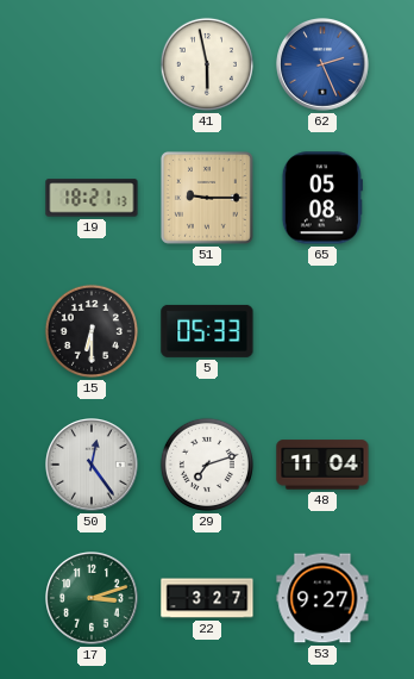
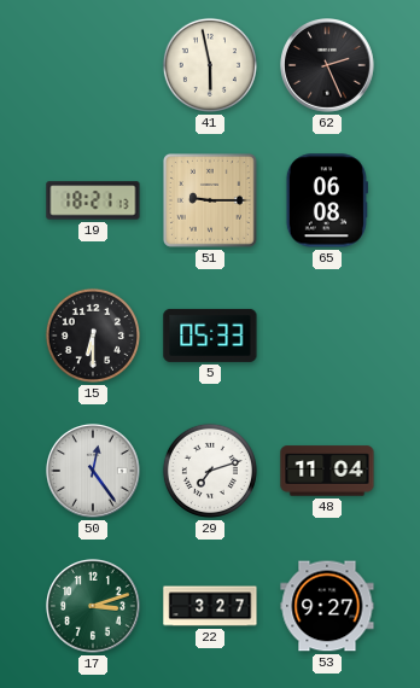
62 dial: blue -> black
65: 05:08 -> 06:08
